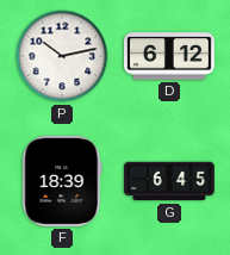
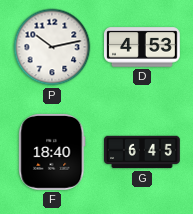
D: 6:12 -> 4:53
F: 18:39 -> 18:40
